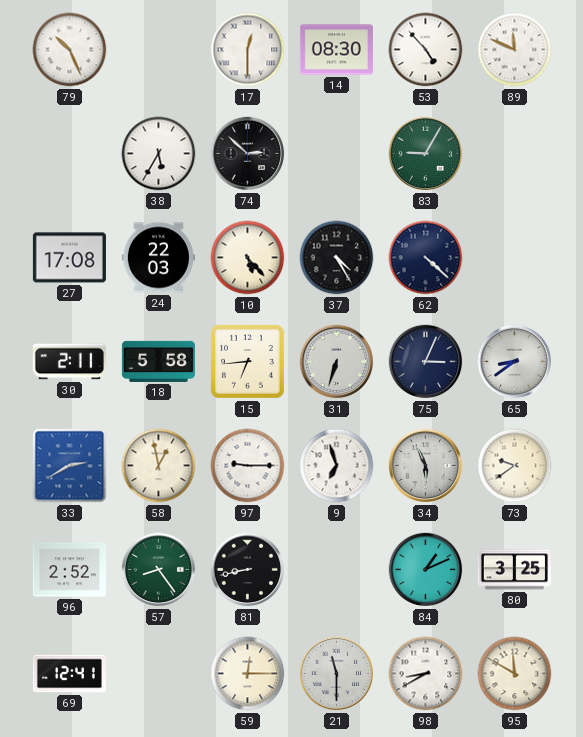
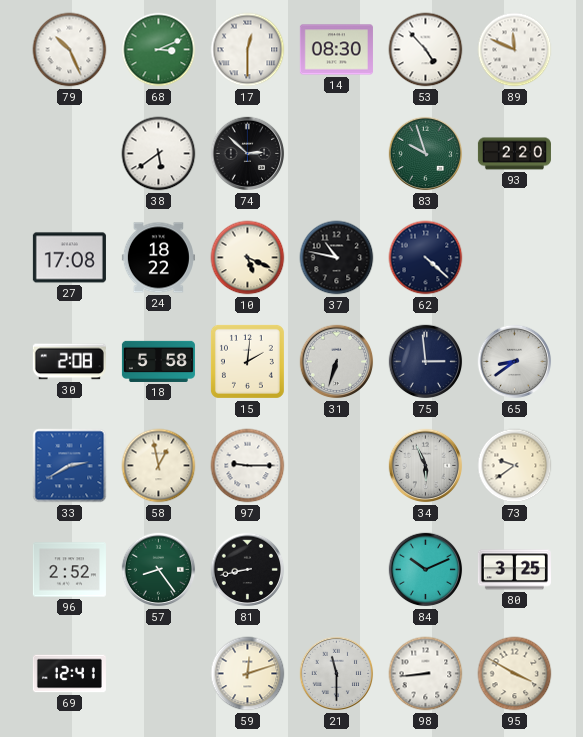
68: none -> 3:11
38: 5:35 -> 5:39
83: 9:05 -> 9:57
93: none -> 2:20
24: 22:03 -> 18:22
10: 5:23 -> 5:19
37: 4:25 -> 10:47
30: 2:11 -> 2:08
15: 6:44 -> 2:01
75: 3:04 -> 2:59
9: 6:57 -> none
84: 1:11 -> 10:11
59: 12:15 -> 12:12
98: 8:40 -> 8:44
95: 11:50 -> 3:50
